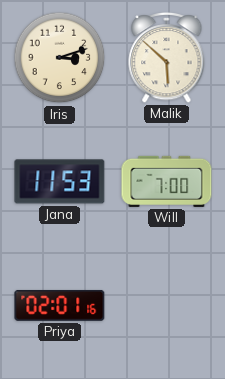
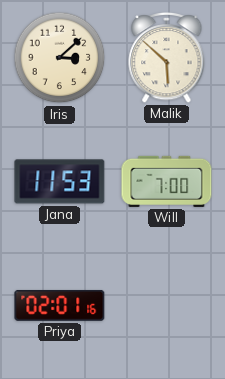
Iris: 3:12 -> 3:08
